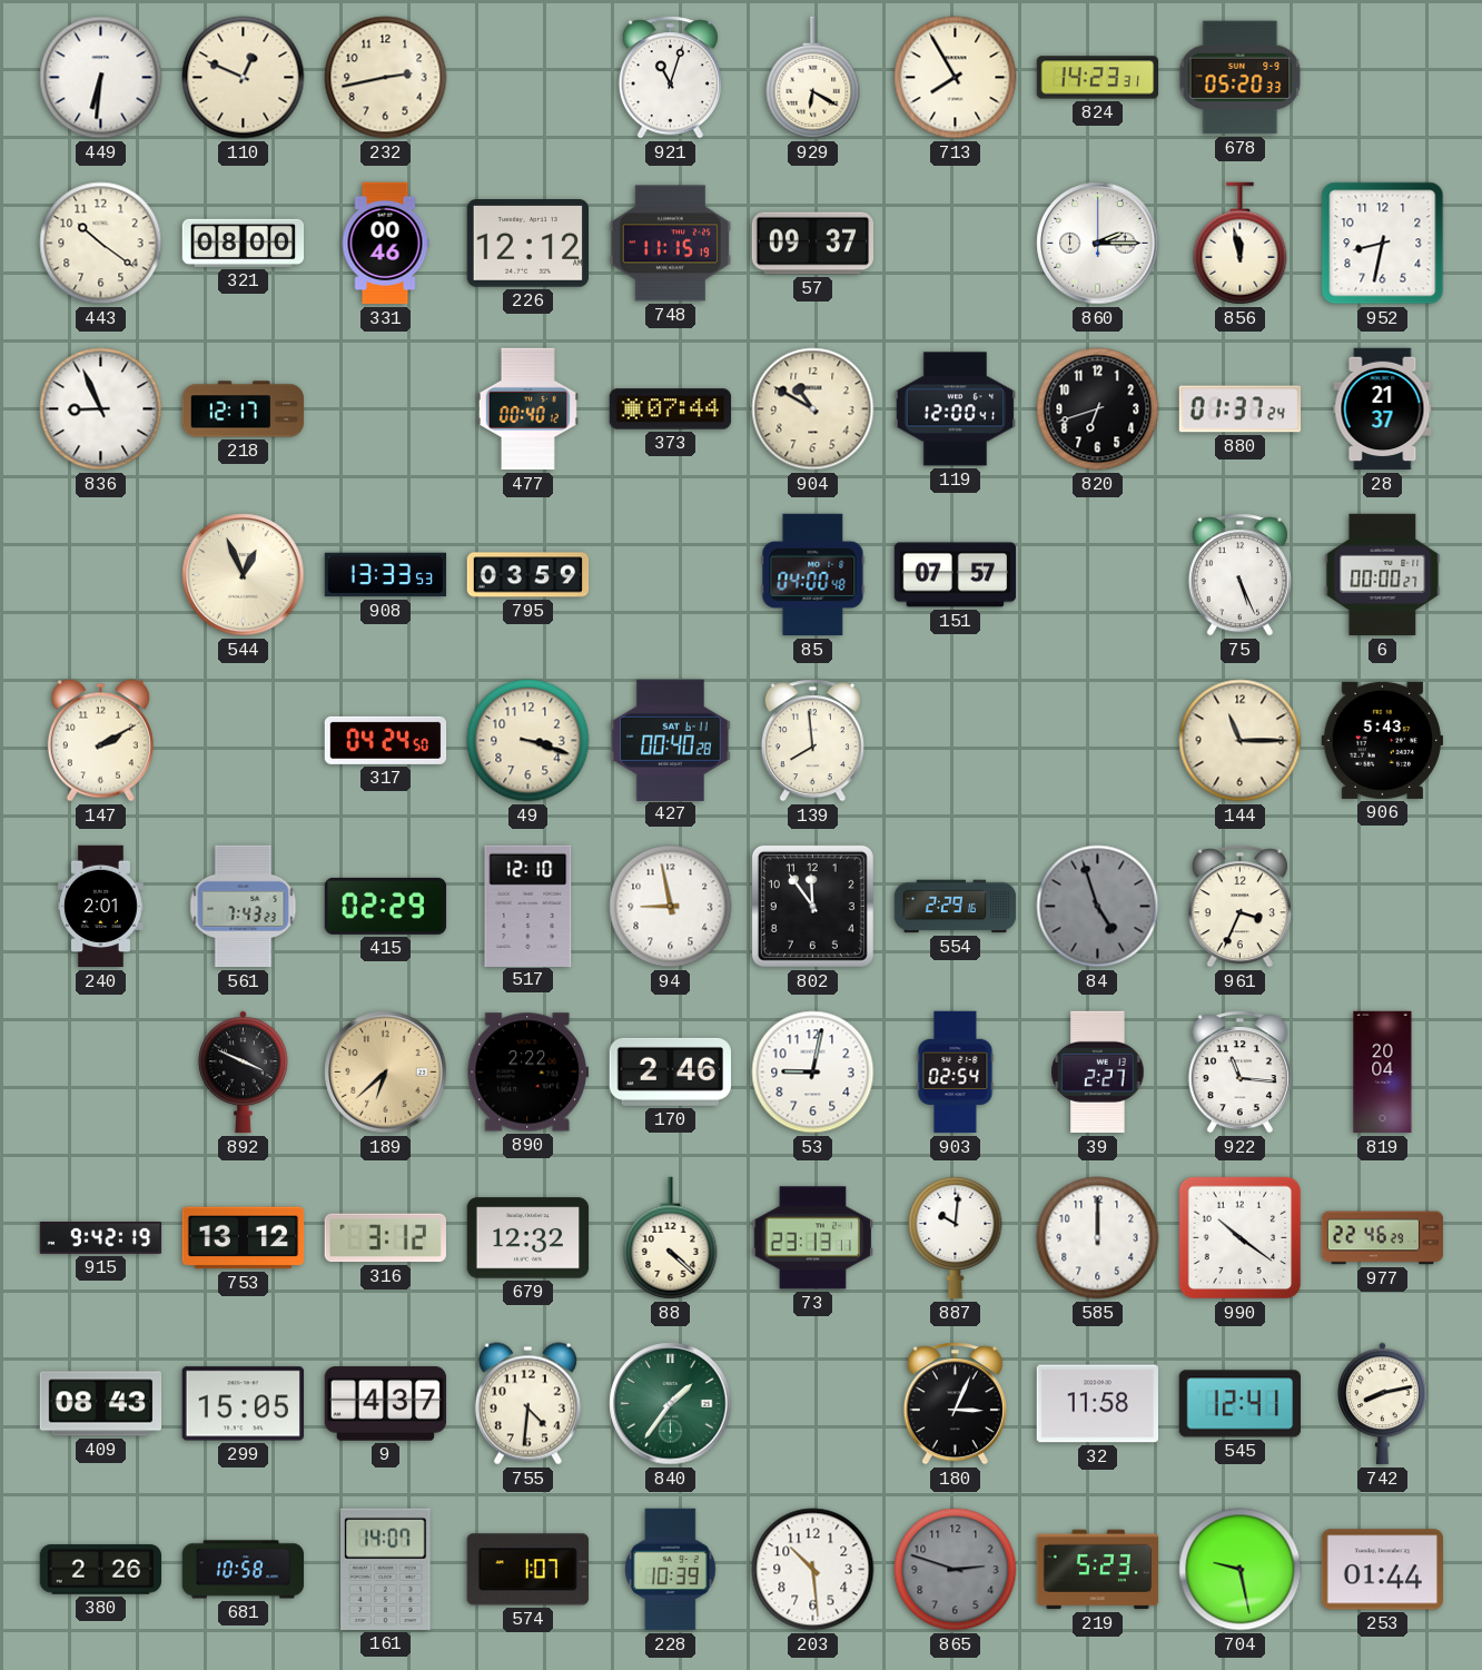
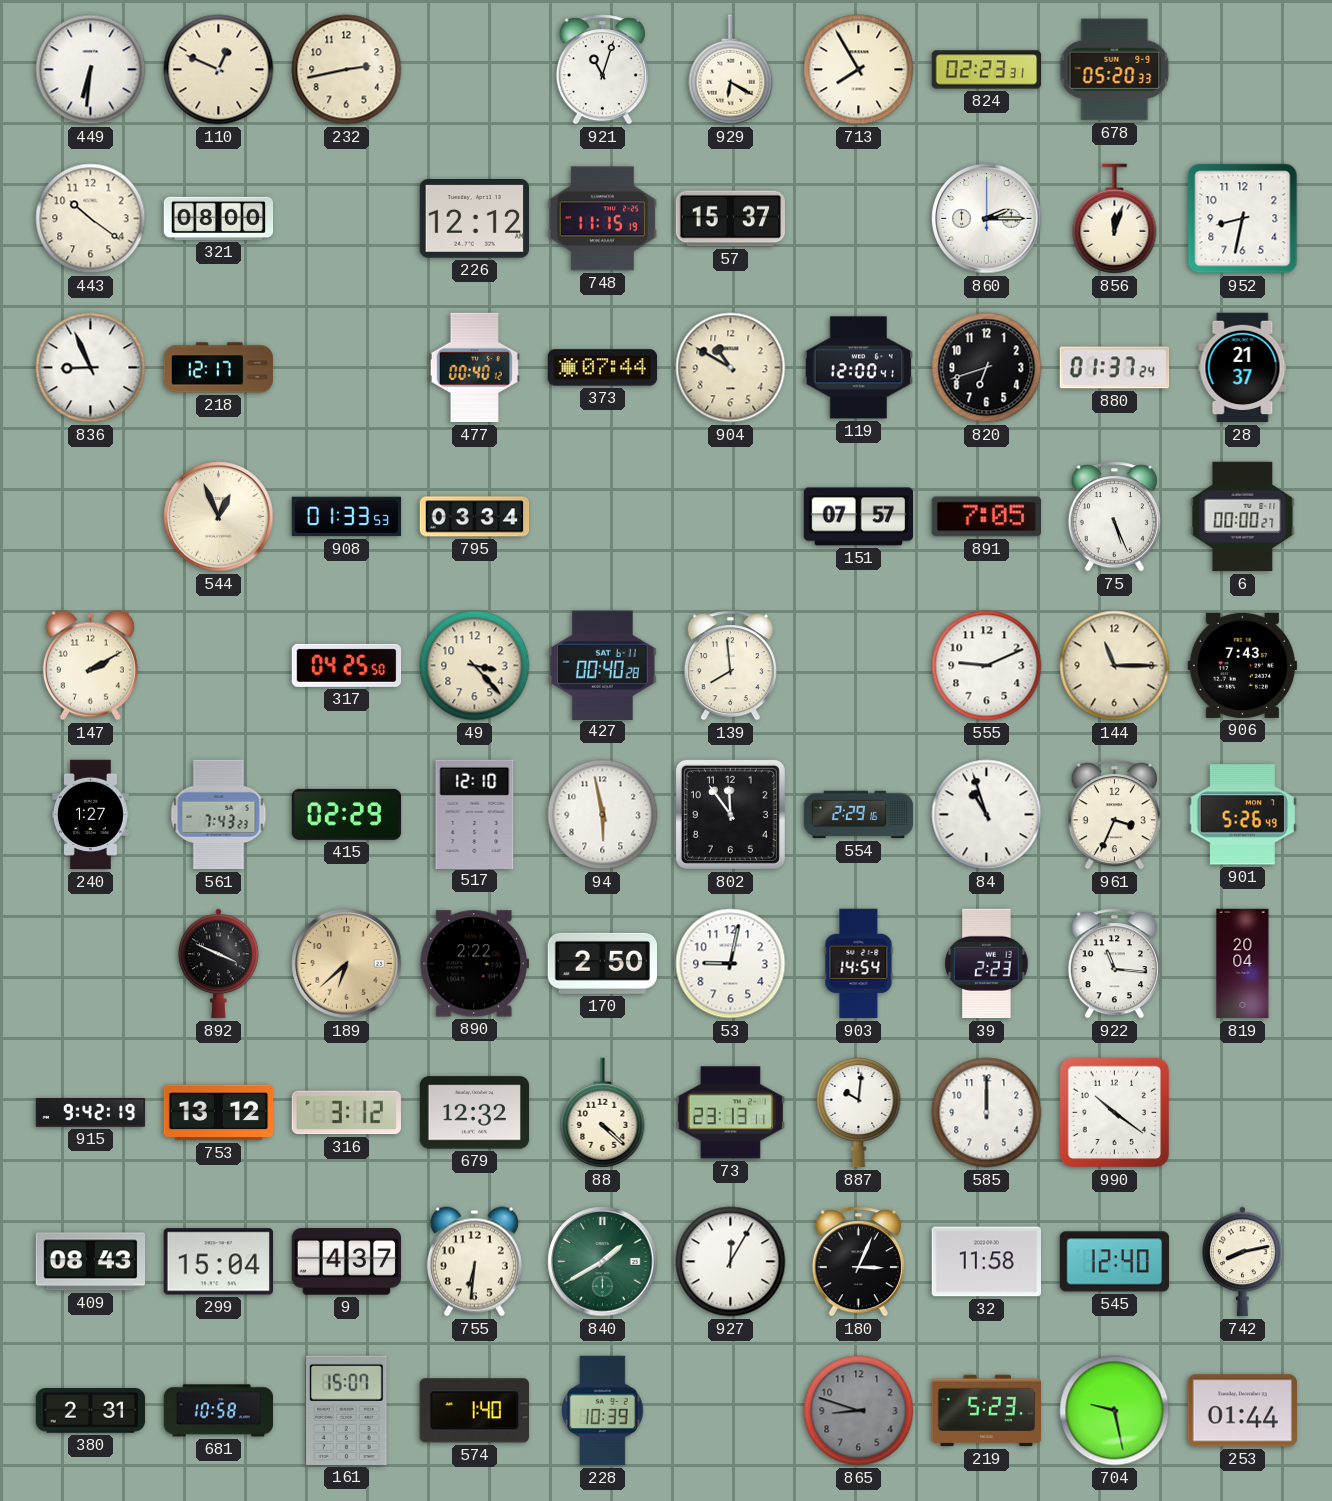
824: 14:23 -> 02:23
331: 00:46 -> none
57: 09:37 -> 15:37
856: 11:58 -> 12:03
908: 13:33 -> 01:33
795: 03:59 -> 03:34
85: 04:00 -> none
891: none -> 7:05
317: 04:24 -> 04:25
49: 3:18 -> 3:23
555: none -> 9:11
906: 5:43 -> 7:43
240: 2:01 -> 1:27
94: 8:58 -> 5:58
84: 4:57 -> 10:57
84 dial: grey -> white
901: none -> 5:26
170: 2:46 -> 2:50
903: 02:54 -> 14:54
39: 2:27 -> 2:23
977: 22:46 -> none
299: 15:05 -> 15:04
755: 4:31 -> 6:31
840: 1:36 -> 1:40
927: none -> 12:05
545: 12:41 -> 12:40
380: 2:26 -> 2:31
161: 14:07 -> 15:07
574: 1:07 -> 1:40
203: 10:29 -> none
865: 2:48 -> 8:48
